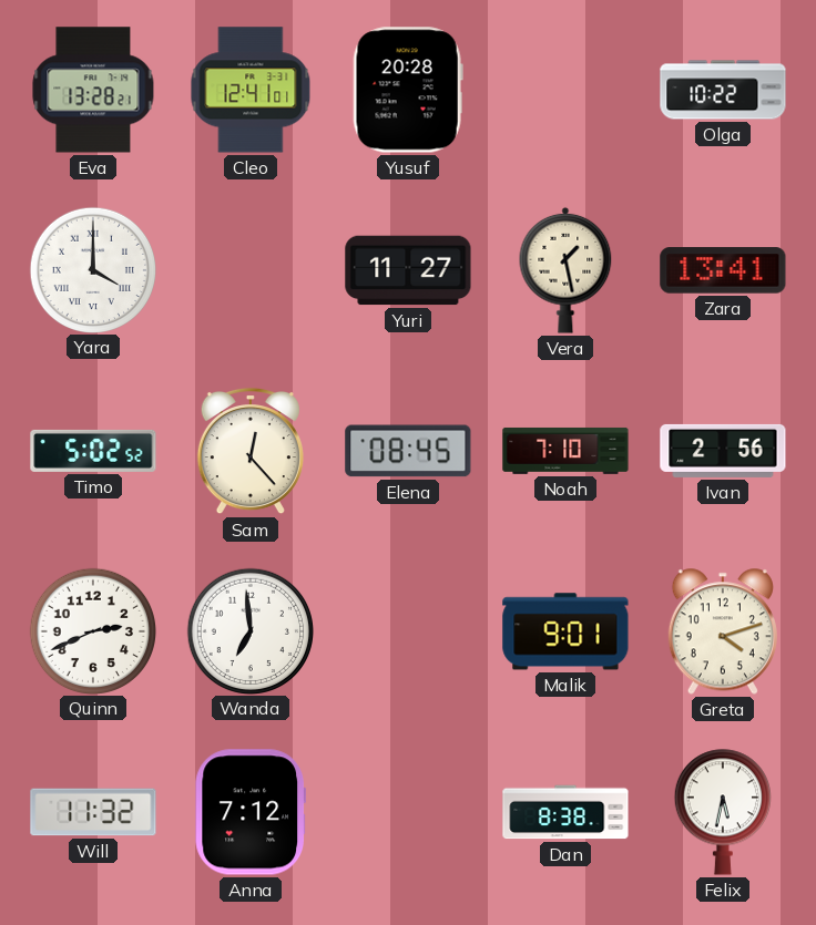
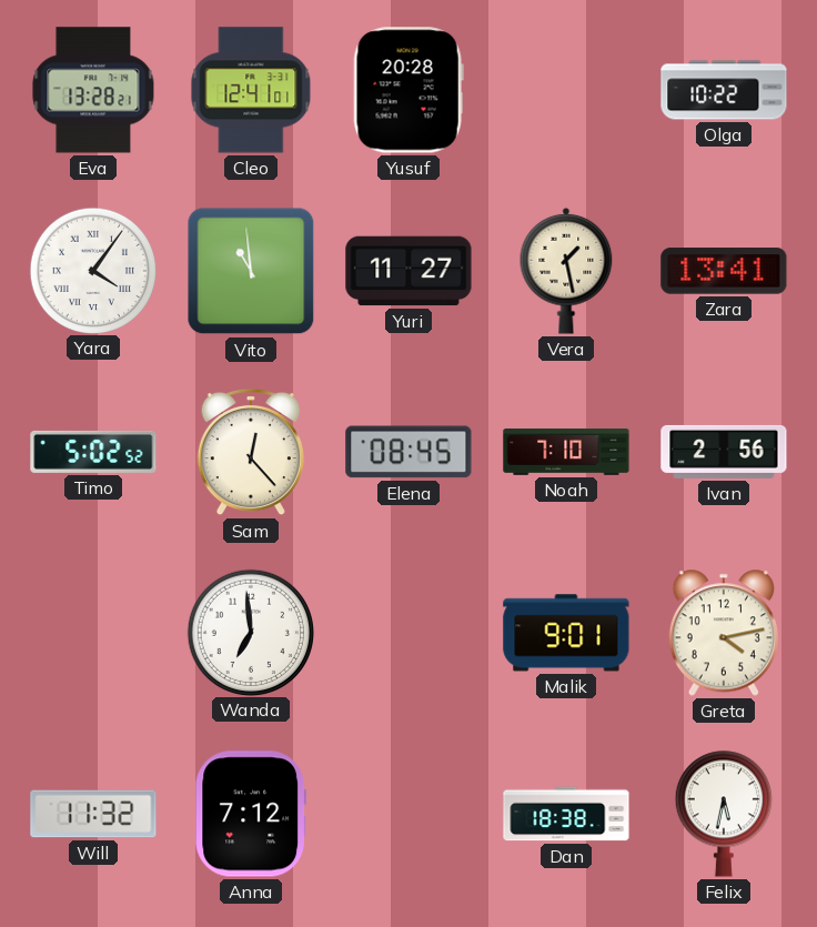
Yara: 4:00 -> 4:06
Vito: none -> 10:59
Quinn: 2:41 -> none
Greta: 4:12 -> 4:13
Dan: 8:38 -> 18:38
